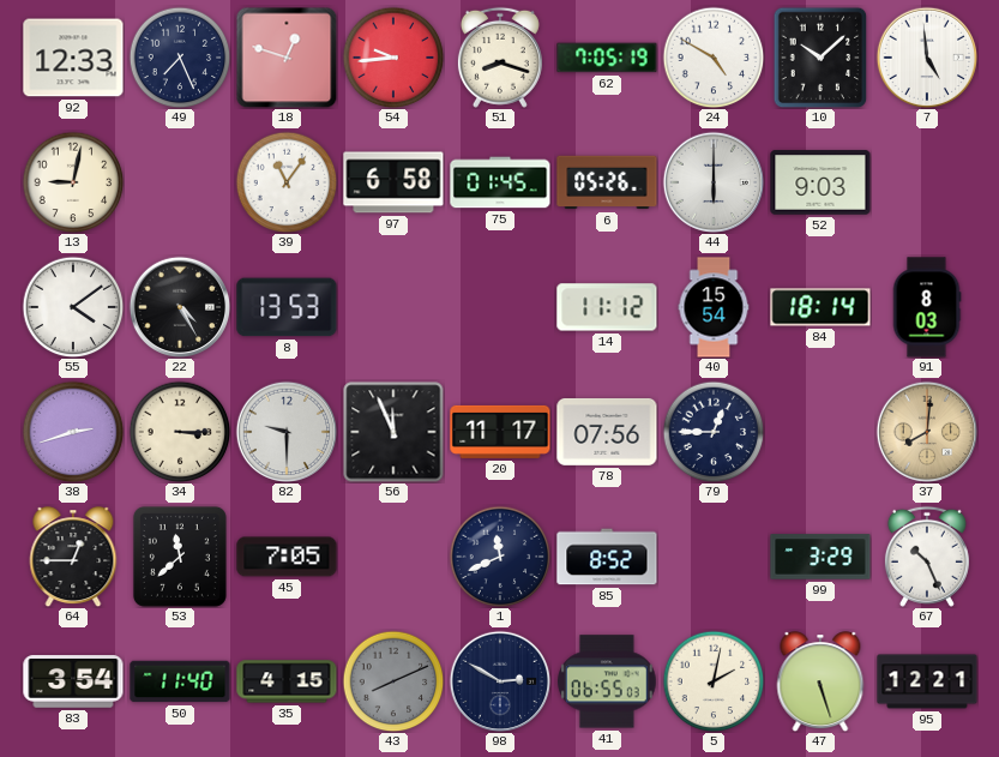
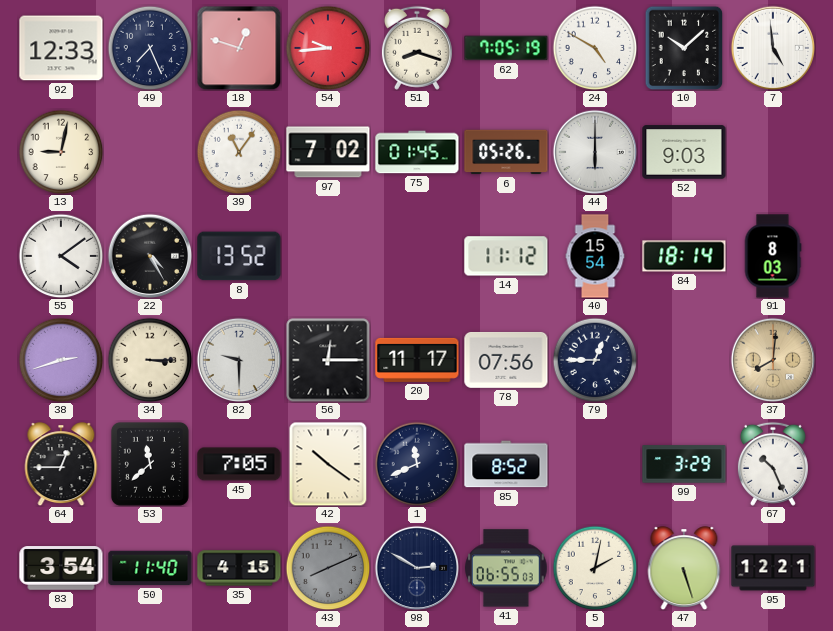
97: 6:58 -> 7:02
8: 13:53 -> 13:52
56: 11:56 -> 12:15
42: none -> 10:21
